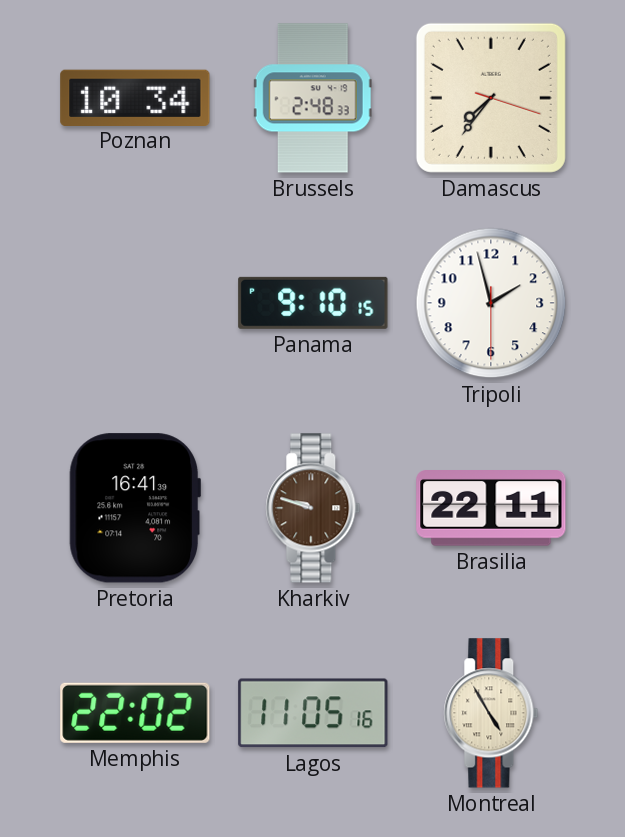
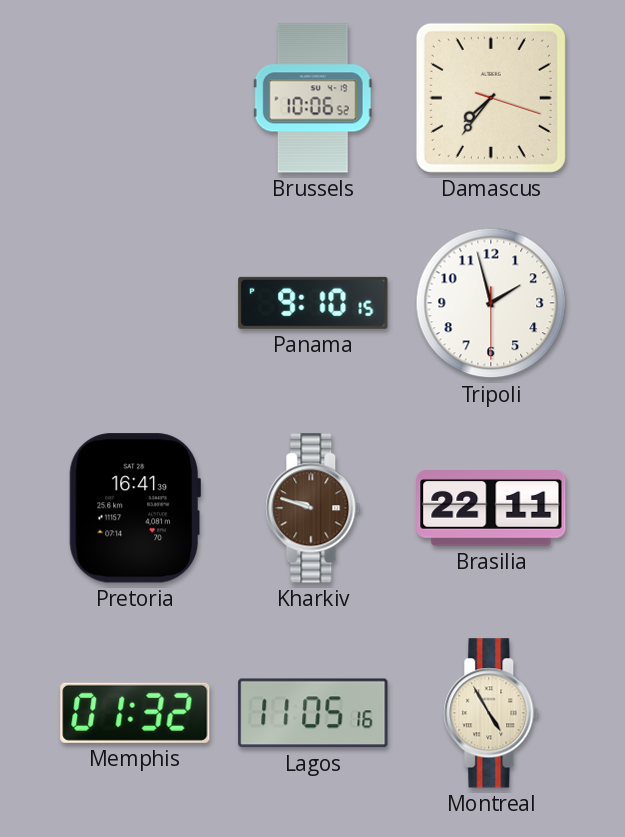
Poznan: 10:34 -> none
Brussels: 2:48 -> 10:06
Memphis: 22:02 -> 01:32
